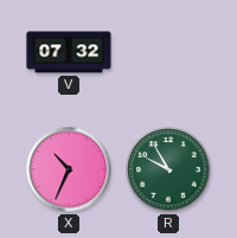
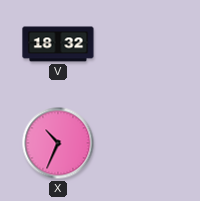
V: 07:32 -> 18:32
R: 9:55 -> none
